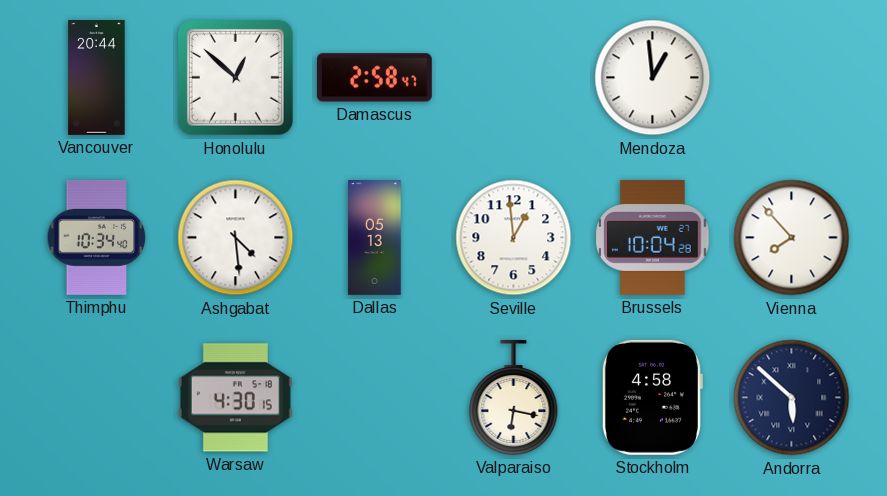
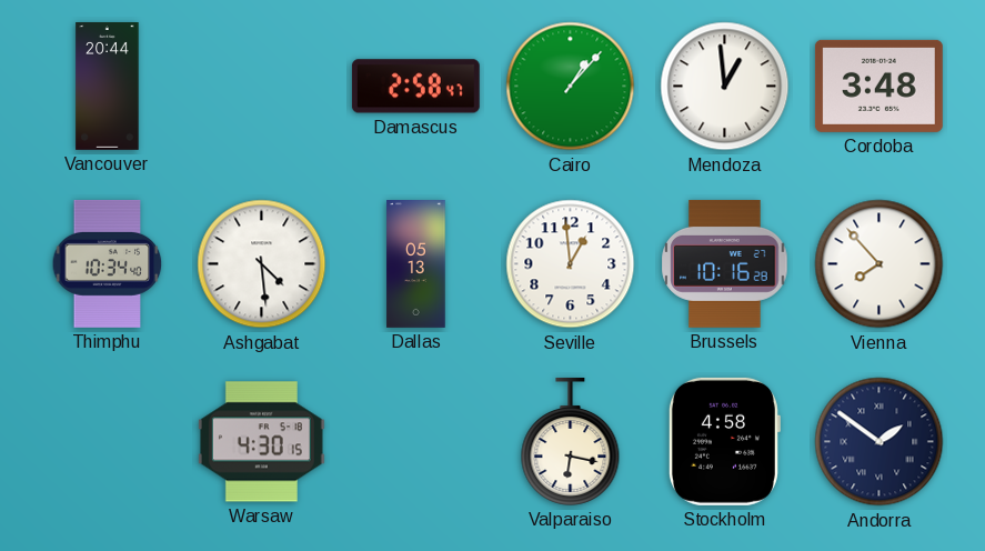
Honolulu: 12:52 -> none
Cairo: none -> 1:07
Cordoba: none -> 3:48
Brussels: 10:04 -> 10:16
Andorra: 5:52 -> 1:51
